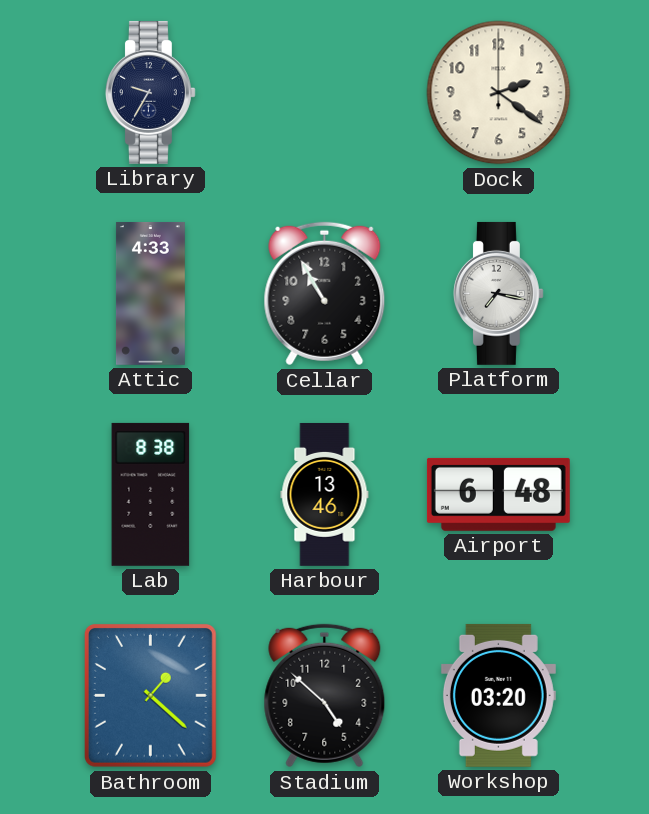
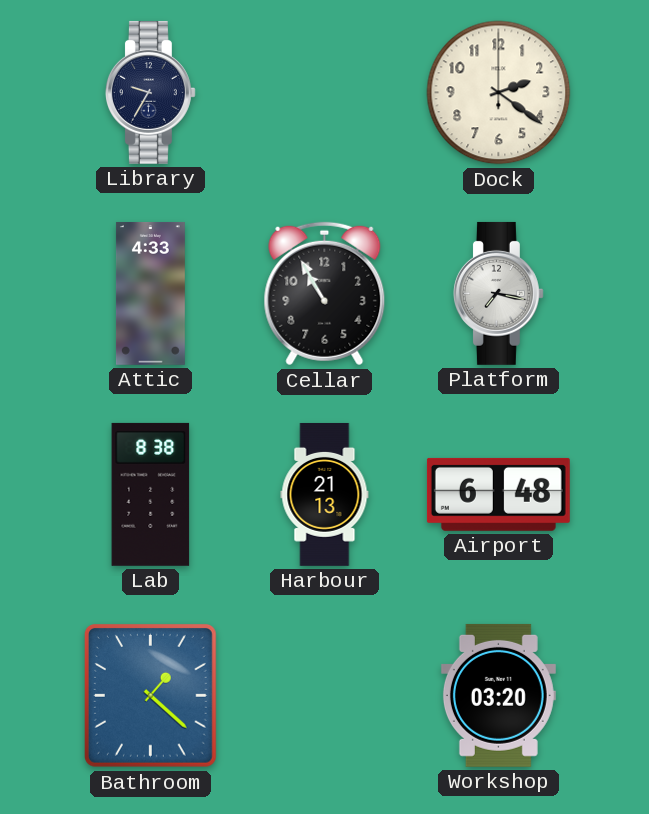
Harbour: 13:46 -> 21:13
Stadium: 4:52 -> none
